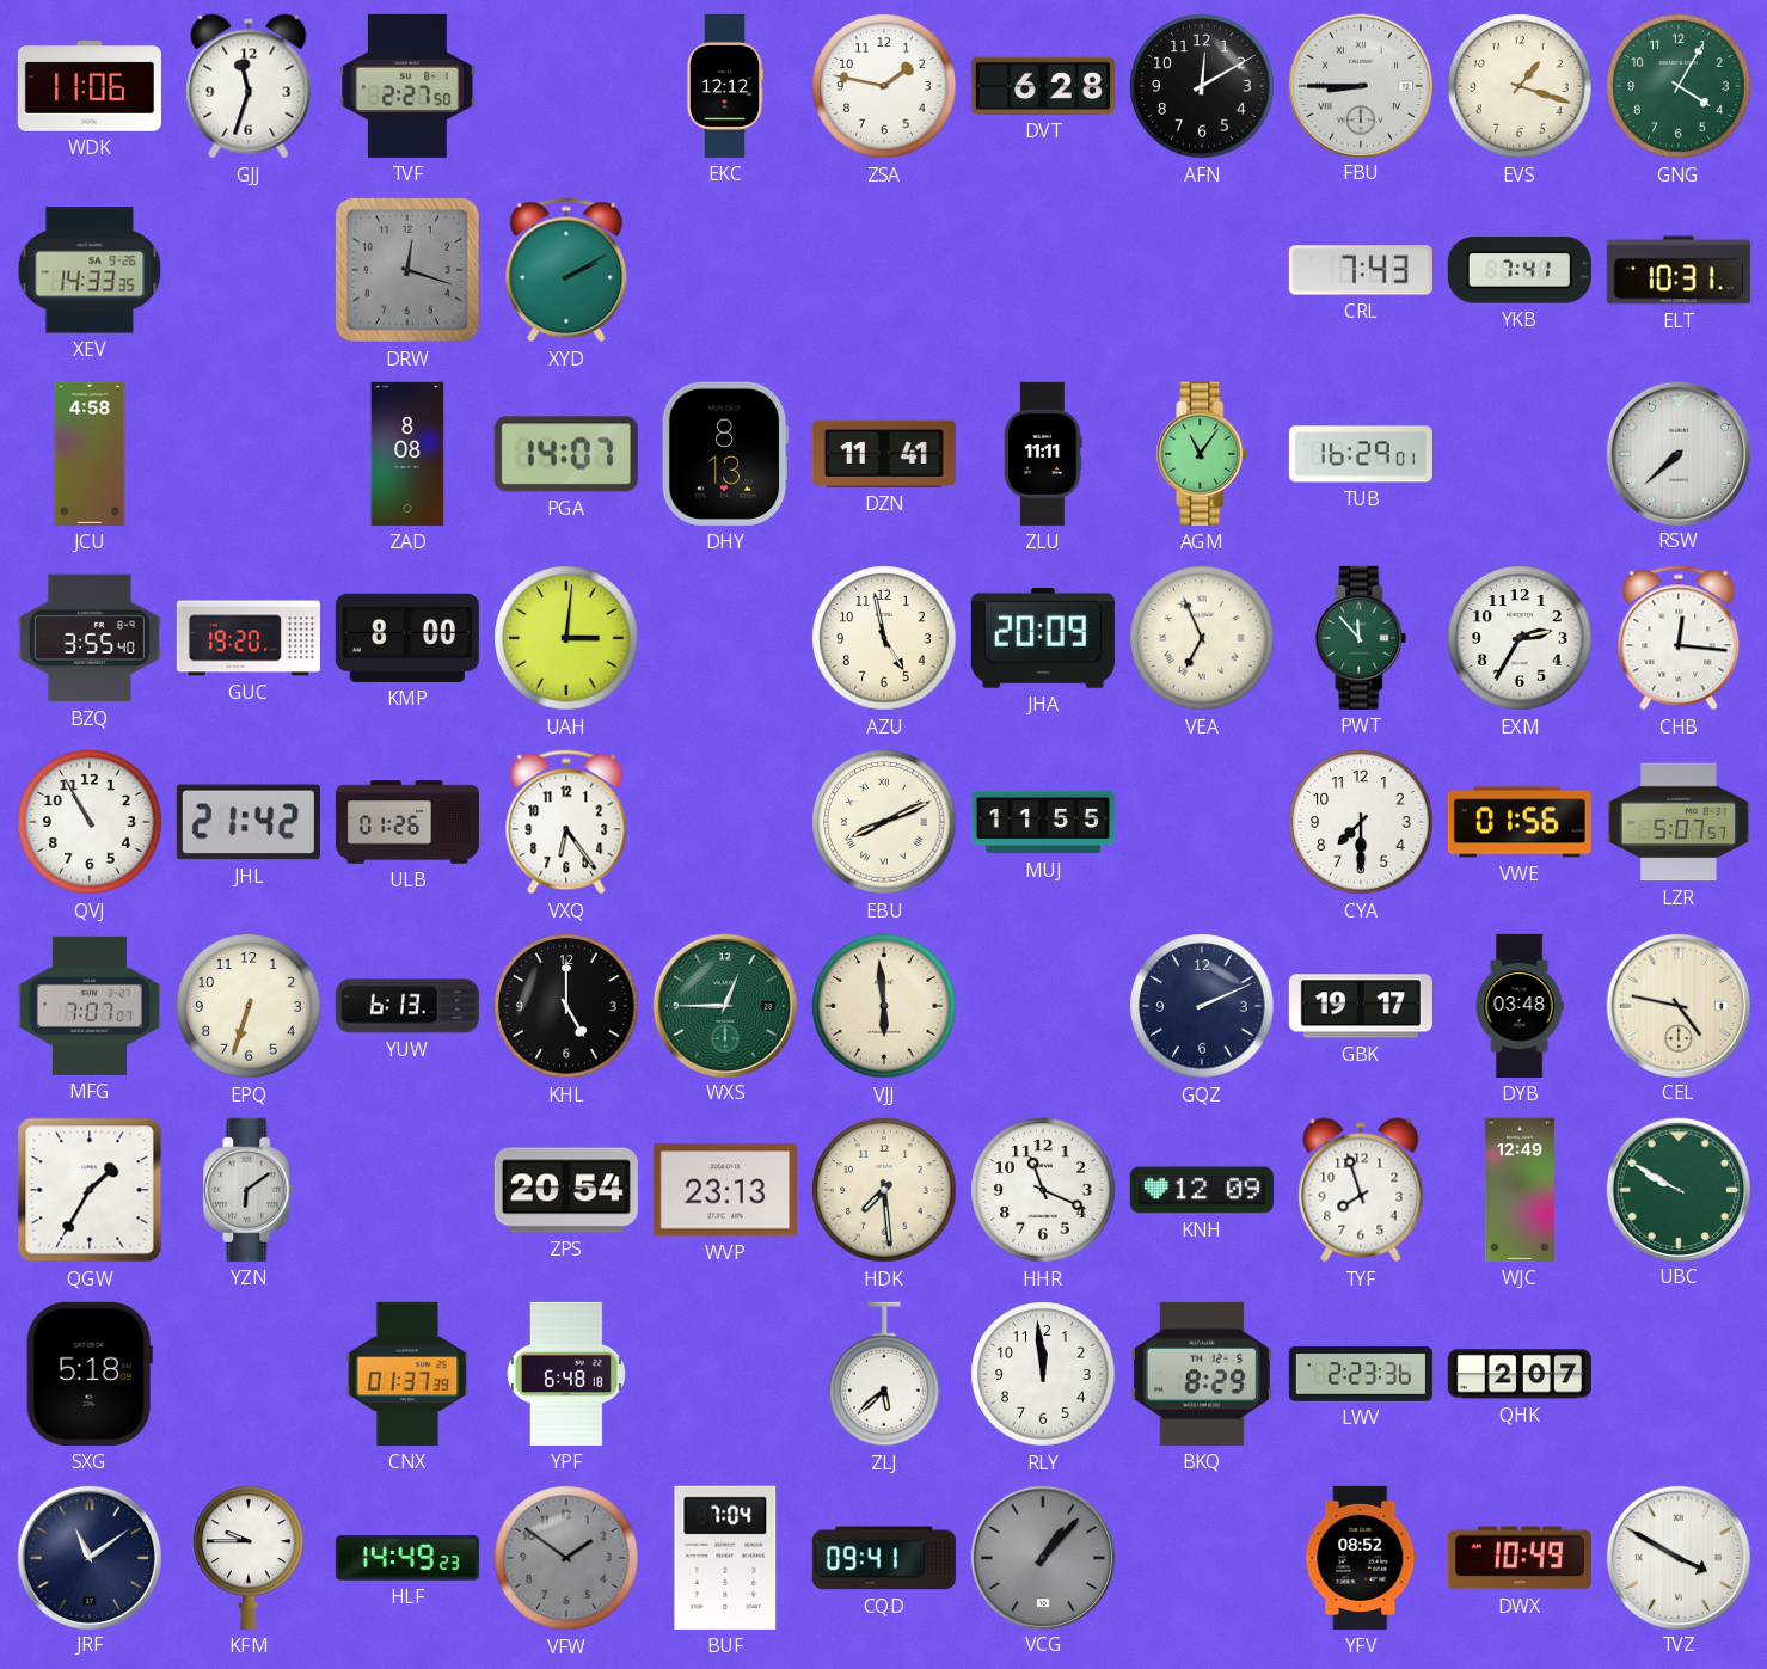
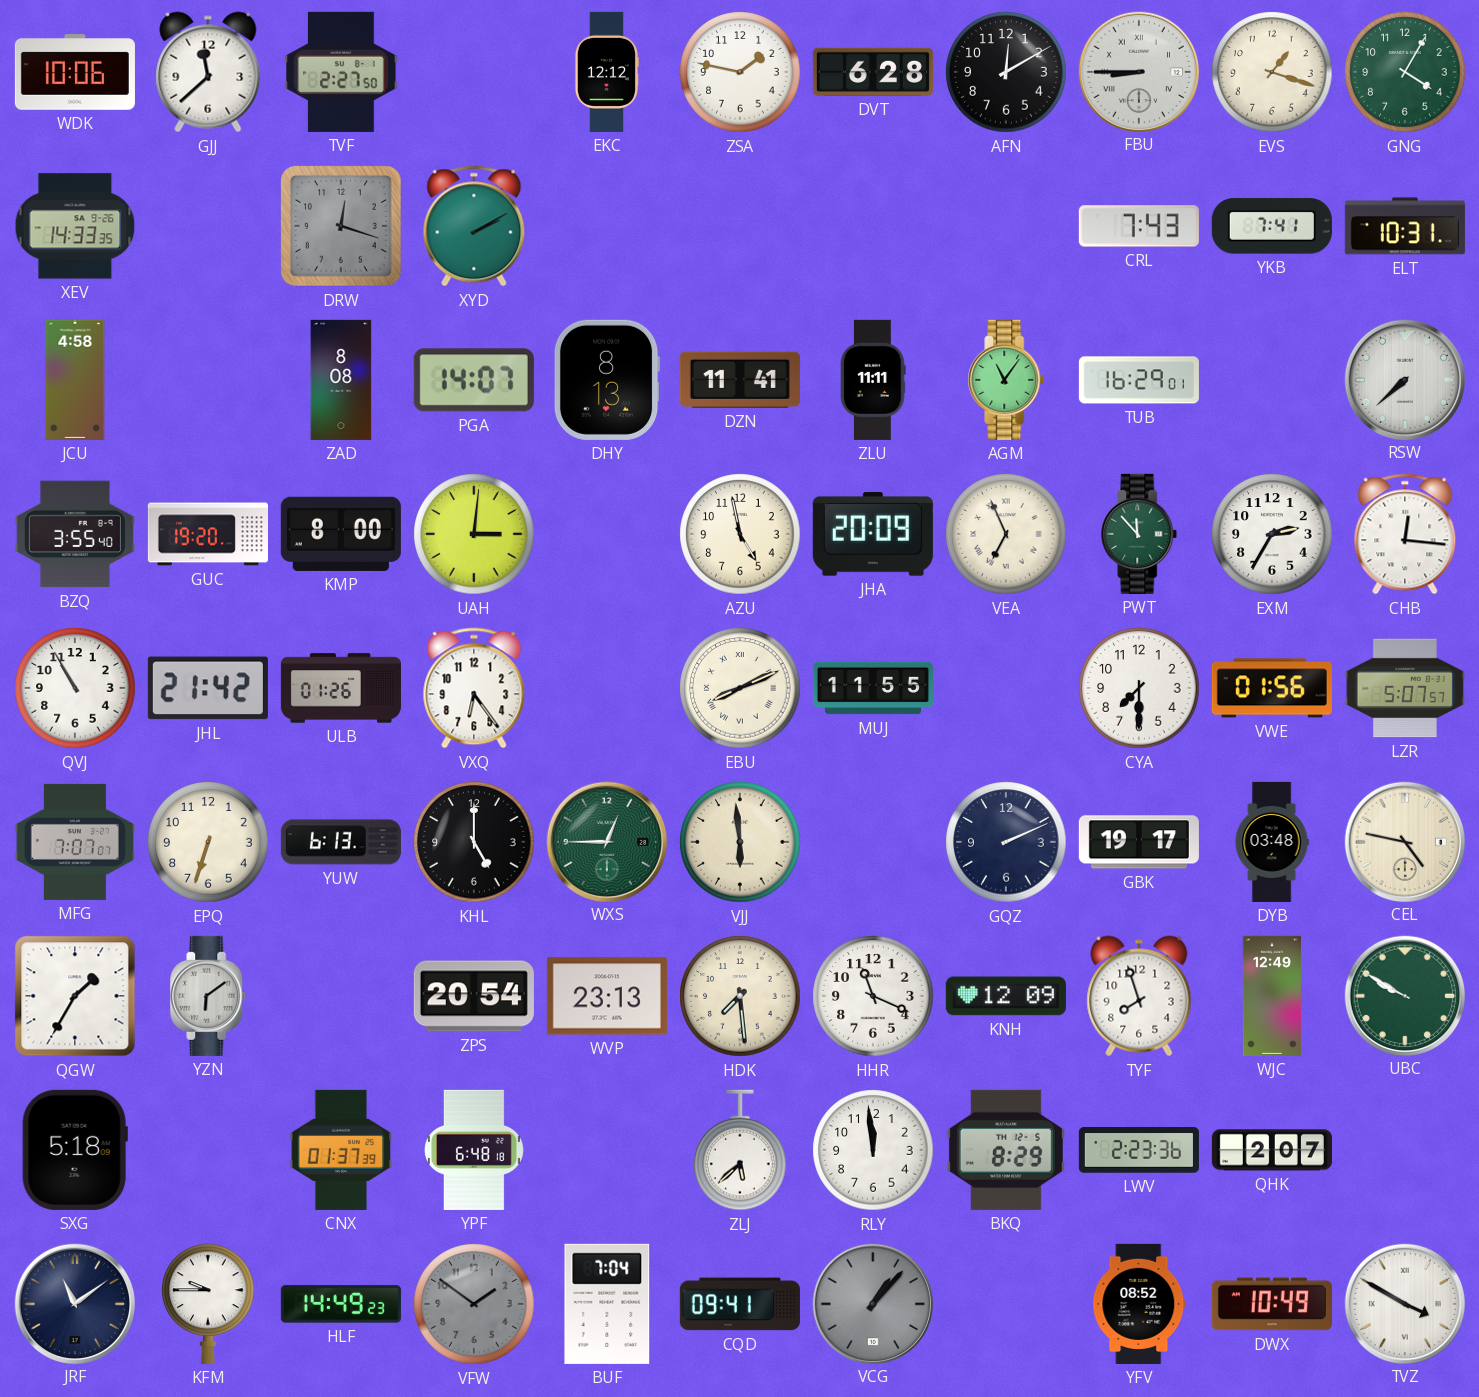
WDK: 11:06 -> 10:06
GJJ: 11:33 -> 11:38
